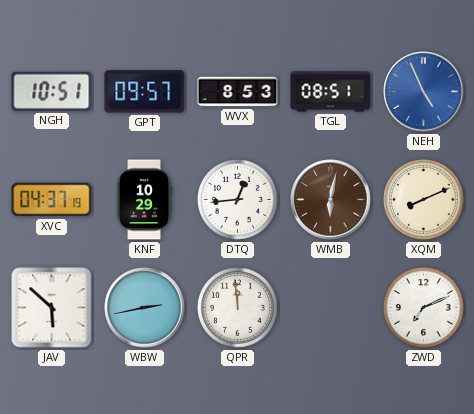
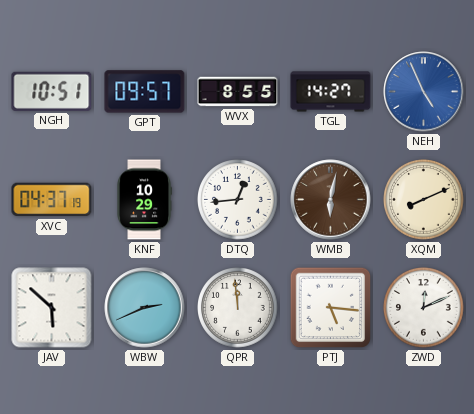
WVX: 8:53 -> 8:55
TGL: 08:51 -> 14:27
WBW: 2:43 -> 2:41
PTJ: none -> 5:16
ZWD: 7:11 -> 12:11
